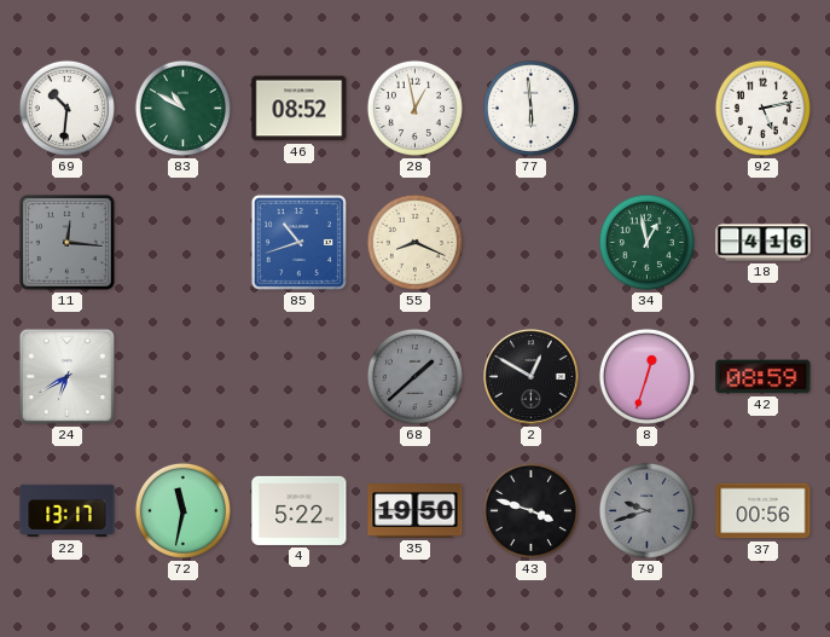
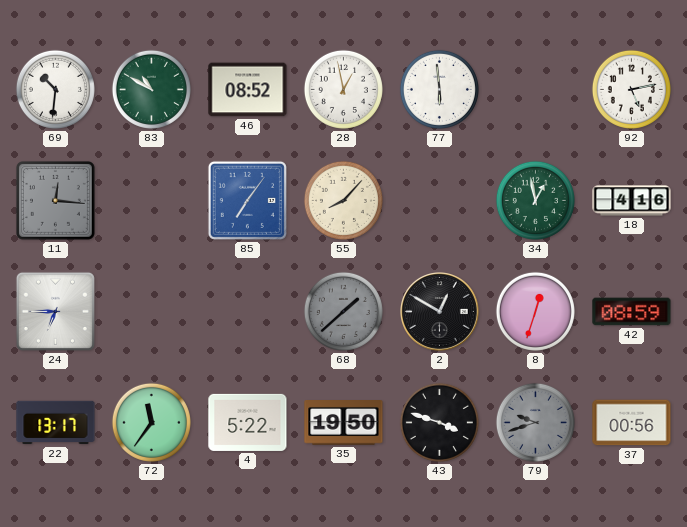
85: 10:42 -> 7:06
55: 8:19 -> 8:07
24: 6:40 -> 6:45
72: 11:32 -> 11:36
